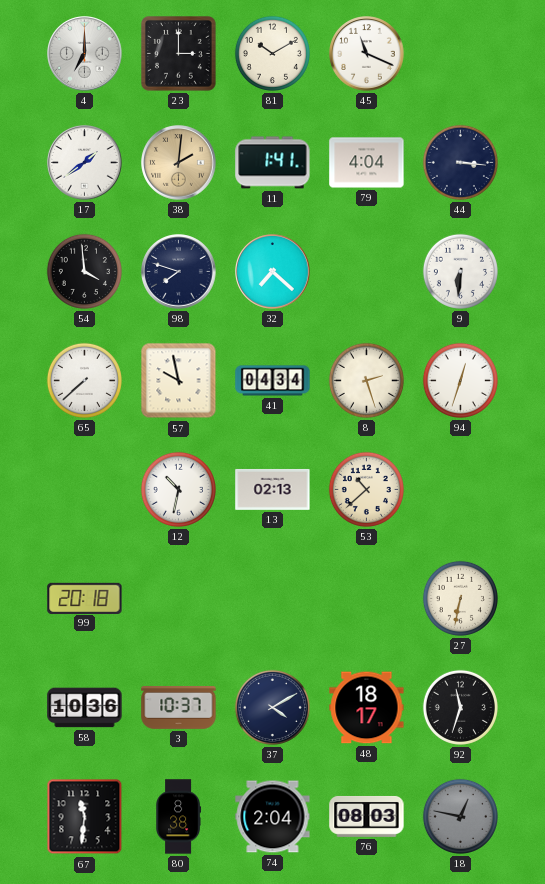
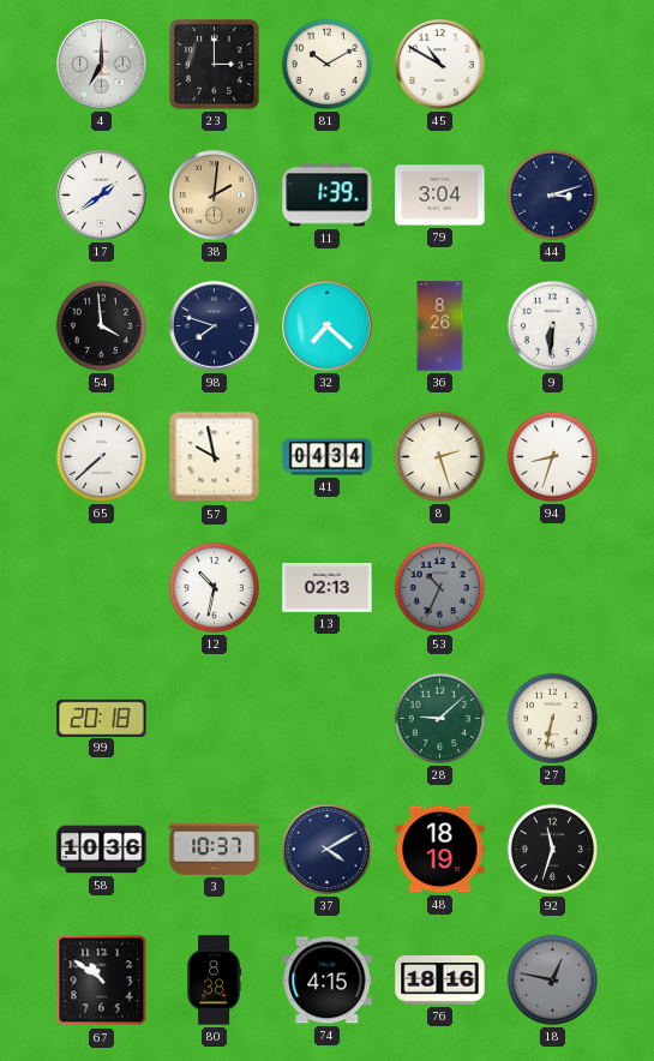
45: 11:19 -> 10:50
11: 1:41 -> 1:39
79: 4:04 -> 3:04
44: 3:16 -> 3:12
36: none -> 8:26
94: 12:33 -> 8:33
53: 10:38 -> 10:34
53 dial: cream -> grey
28: none -> 9:08
48: 18:17 -> 18:19
67: 11:31 -> 10:51
74: 2:04 -> 4:15
76: 08:03 -> 18:16
